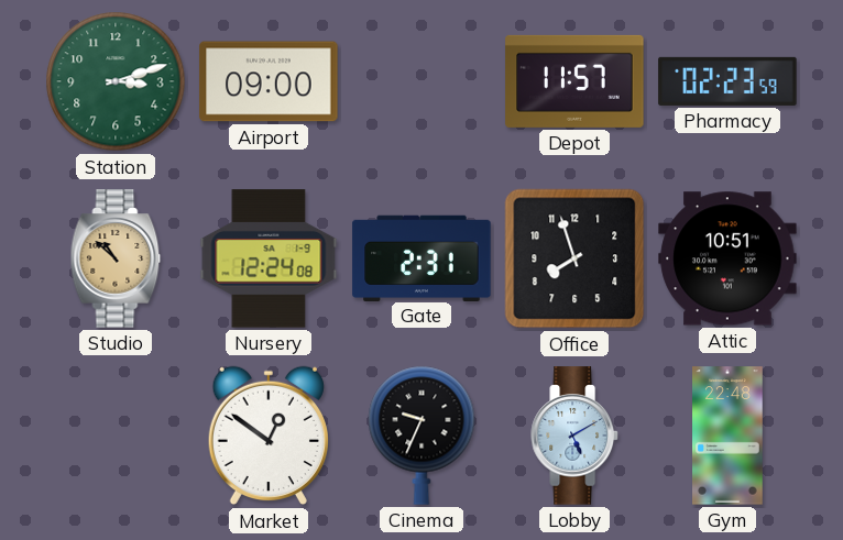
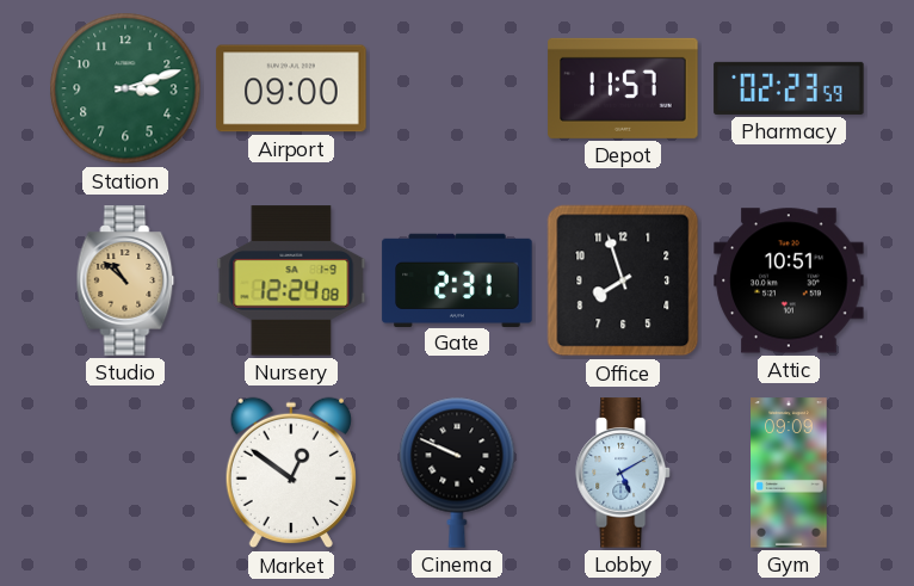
Cinema: 9:34 -> 9:49
Gym: 22:48 -> 09:09
